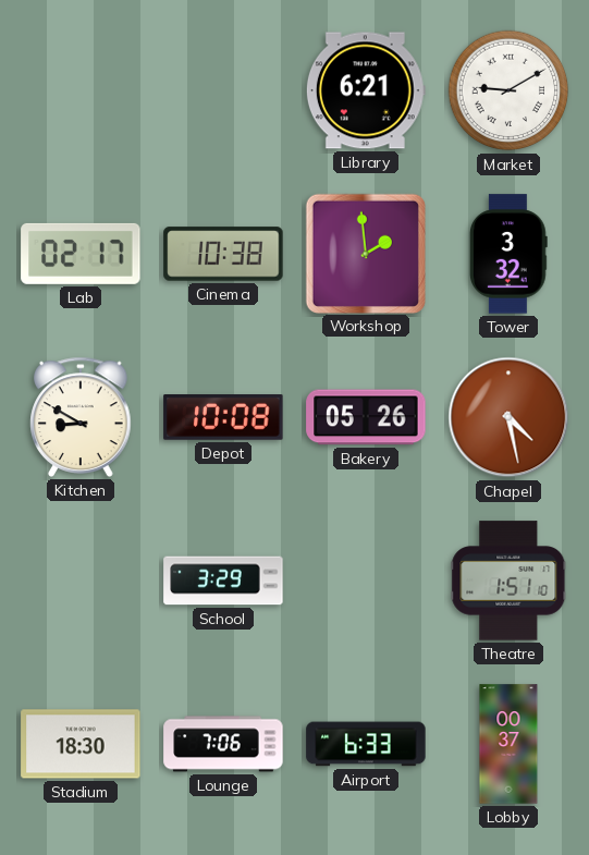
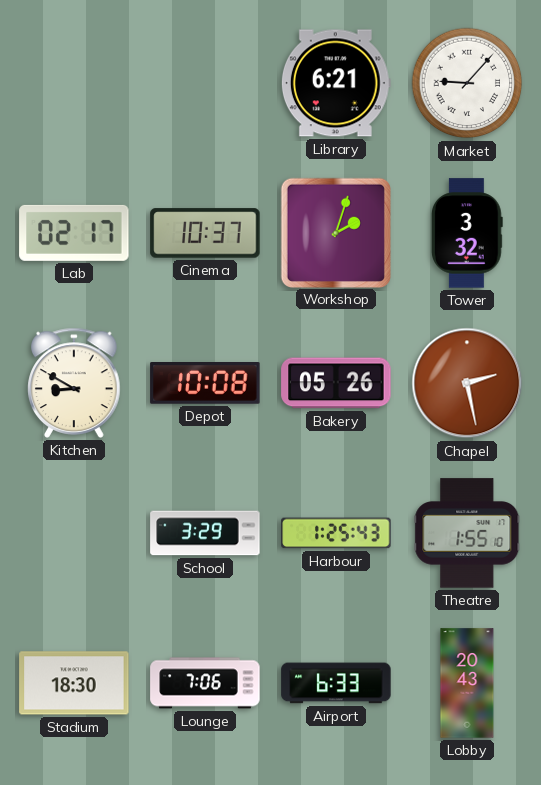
Market: 9:10 -> 9:07
Cinema: 10:38 -> 10:37
Workshop: 1:59 -> 2:03
Chapel: 4:28 -> 2:28
Harbour: none -> 1:25
Theatre: 1:51 -> 1:55
Lobby: 00:37 -> 20:43
